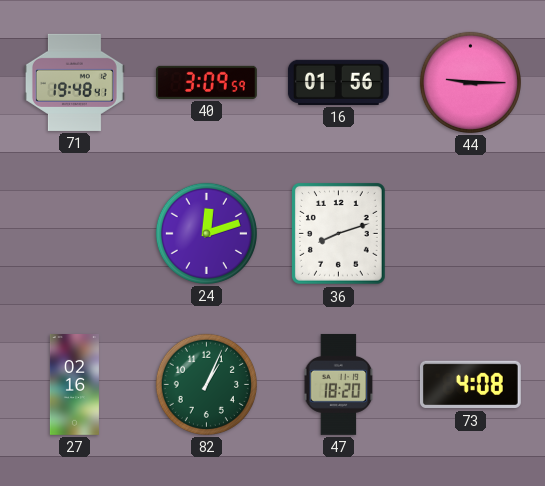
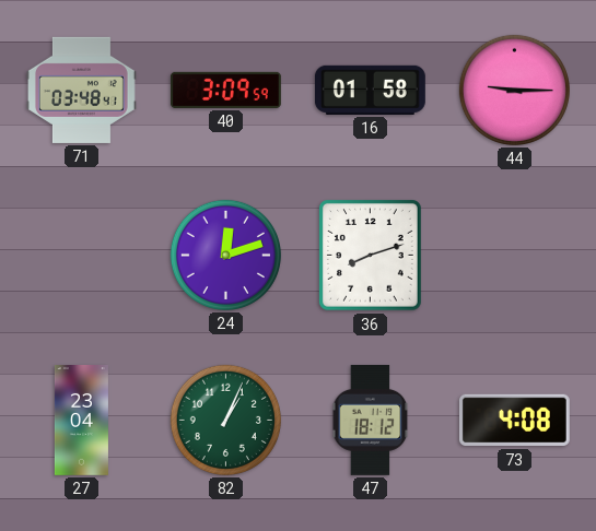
71: 19:48 -> 03:48
16: 01:56 -> 01:58
27: 02:16 -> 23:04
47: 18:20 -> 18:12
